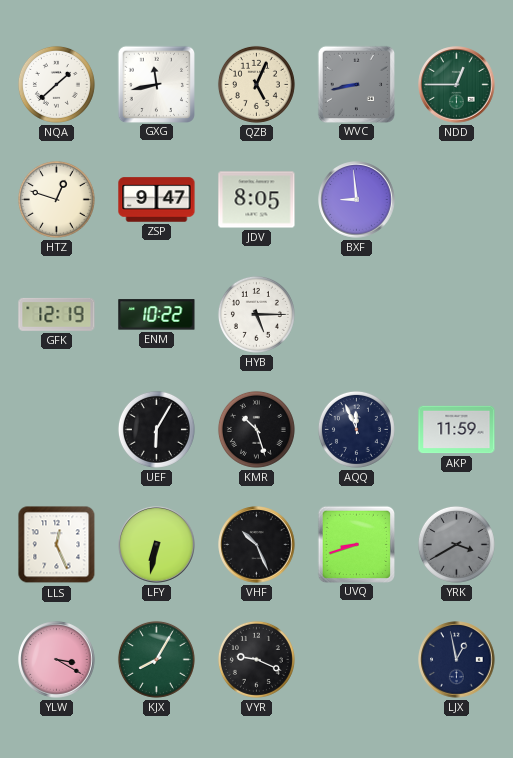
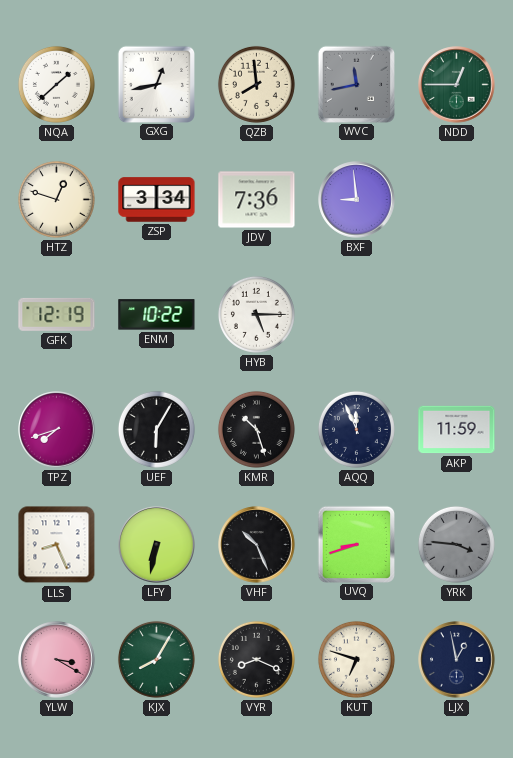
GXG: 11:43 -> 12:43
QZB: 5:04 -> 7:59
WVC: 8:43 -> 11:43
ZSP: 9:47 -> 3:34
JDV: 8:05 -> 7:36
TPZ: none -> 7:42
LLS: 12:26 -> 8:26
YRK: 3:40 -> 3:46
VYR: 9:19 -> 8:19
KUT: none -> 6:48
